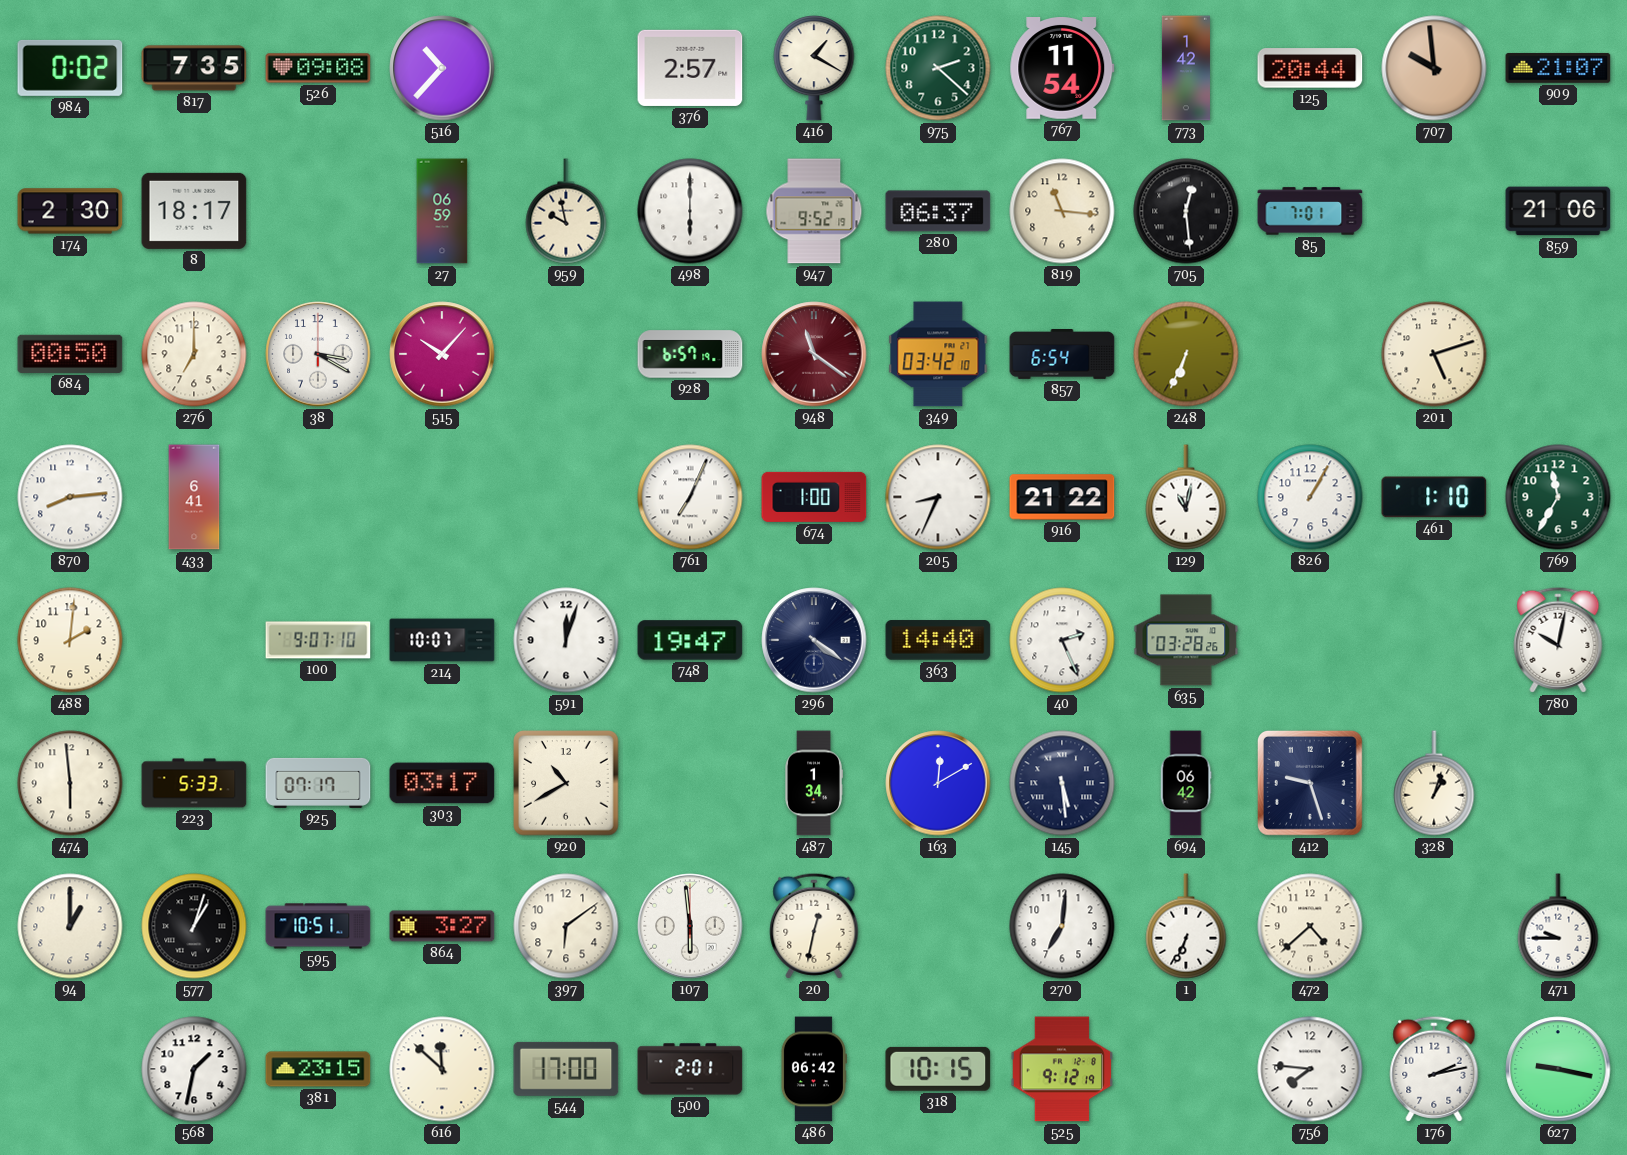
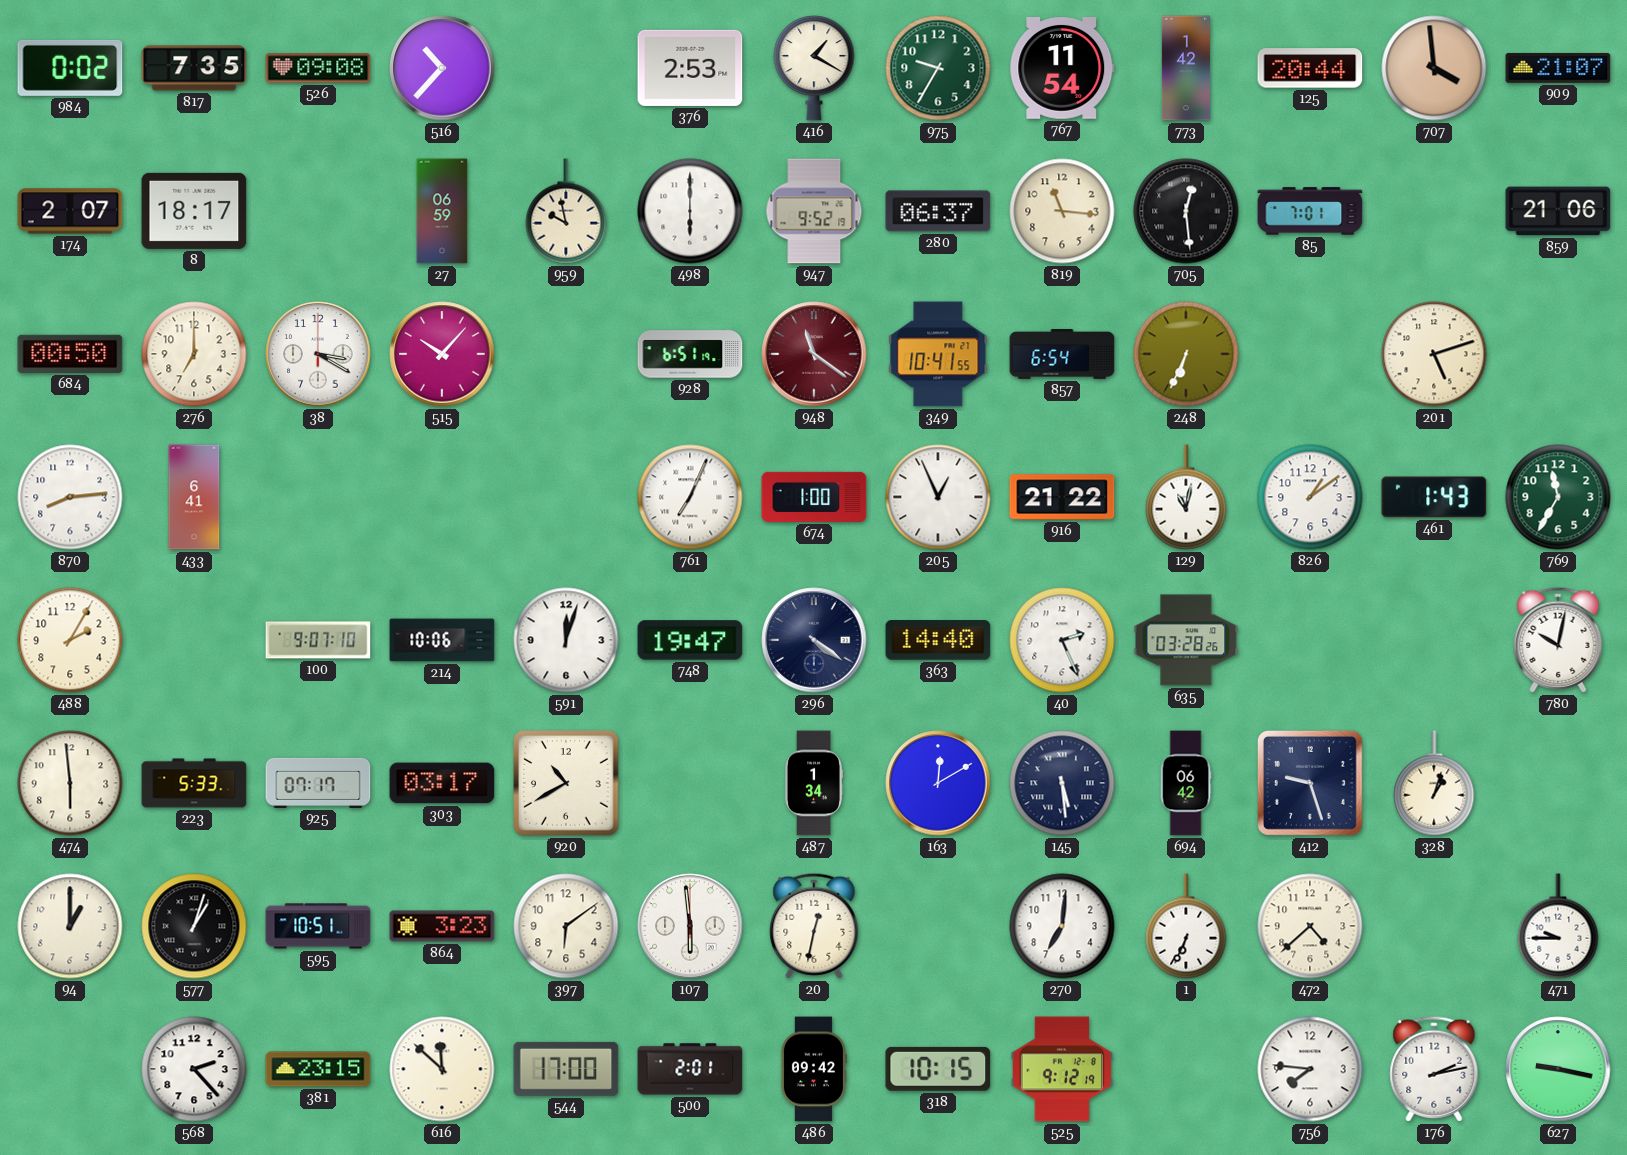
376: 2:57 -> 2:53
975: 2:22 -> 9:35
707: 9:59 -> 3:59
174: 2:30 -> 2:07
928: 6:57 -> 6:51
349: 03:42 -> 10:41
205: 8:34 -> 12:56
826: 1:05 -> 1:09
461: 1:10 -> 1:43
488: 2:01 -> 2:05
214: 10:07 -> 10:06
864: 3:27 -> 3:23
568: 1:32 -> 2:23
486: 06:42 -> 09:42
